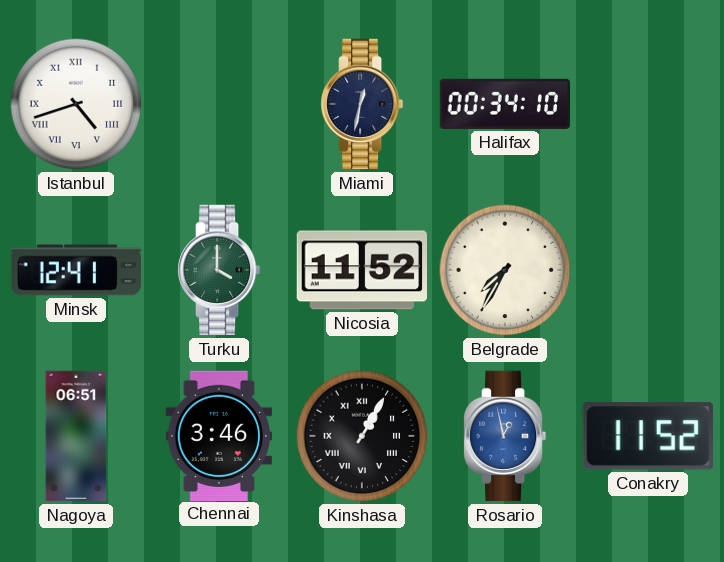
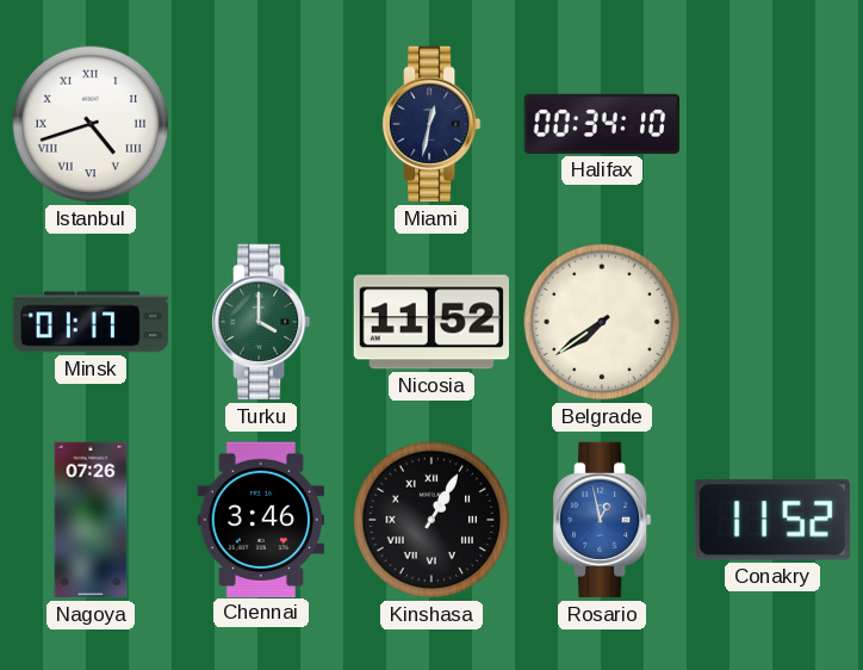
Minsk: 12:41 -> 01:17
Belgrade: 7:35 -> 7:39
Nagoya: 06:51 -> 07:26
